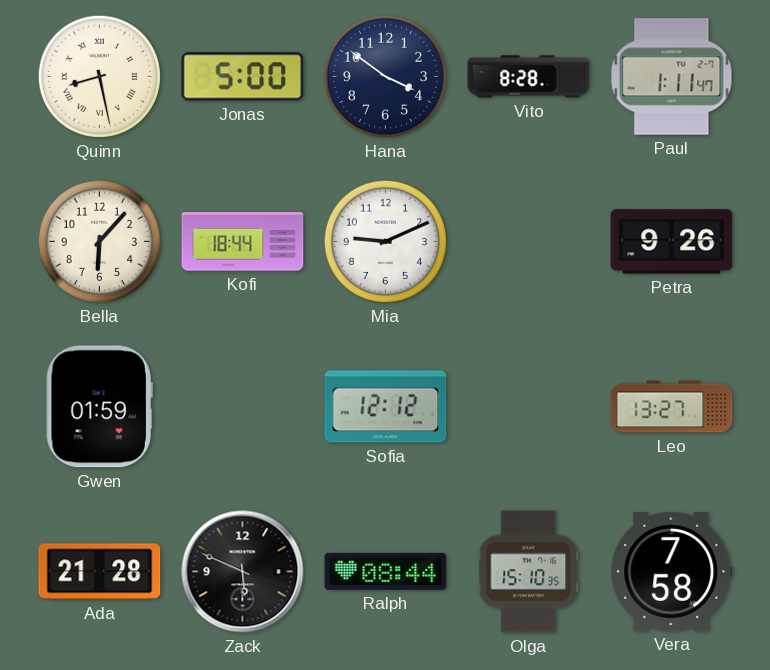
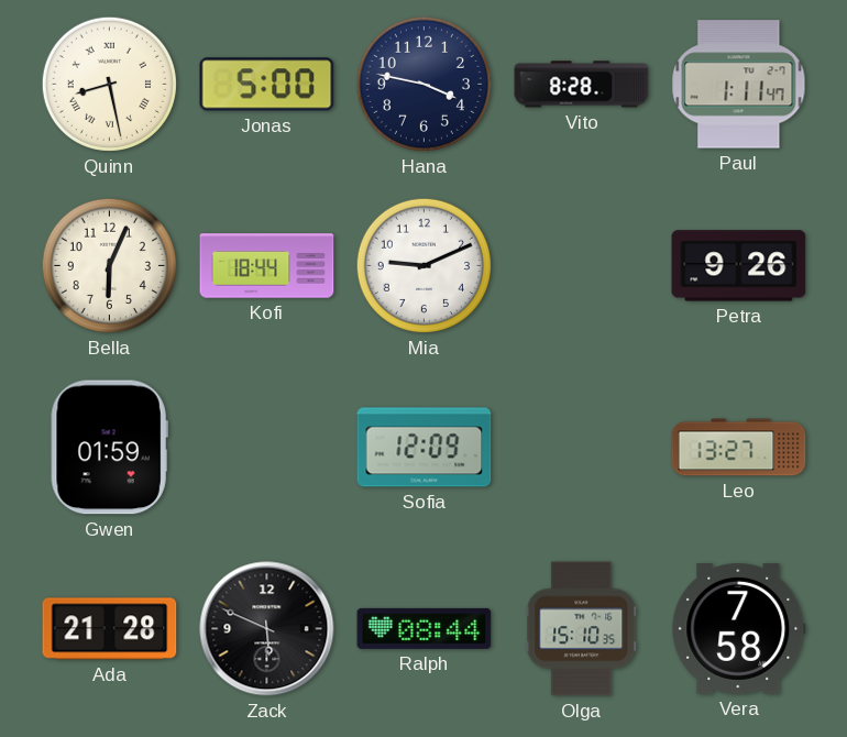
Hana: 3:51 -> 3:47
Bella: 6:07 -> 6:04
Sofia: 12:12 -> 12:09
